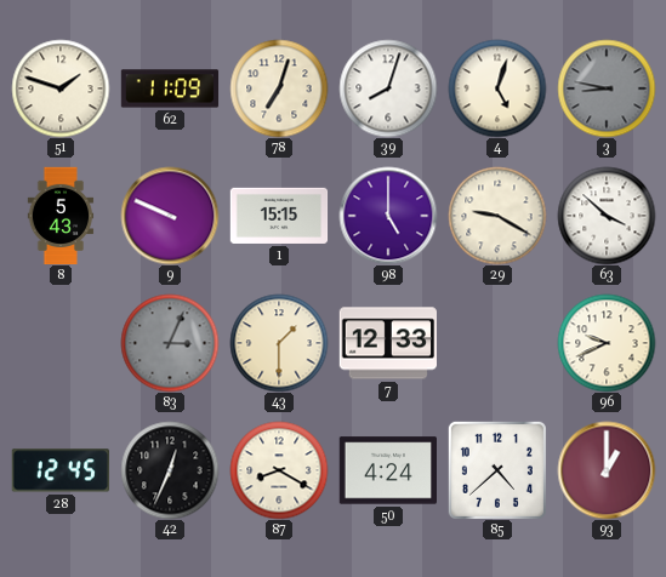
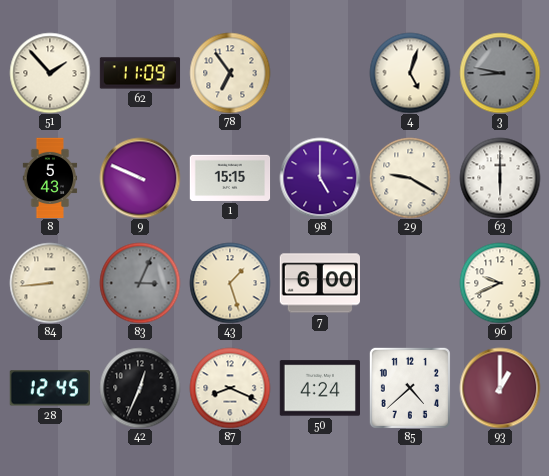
51: 1:48 -> 1:53
78: 7:03 -> 6:54
39: 8:03 -> none
63: 3:52 -> 6:00
84: none -> 8:44
43: 1:30 -> 1:27
7: 12:33 -> 6:00
87: 8:20 -> 8:19
